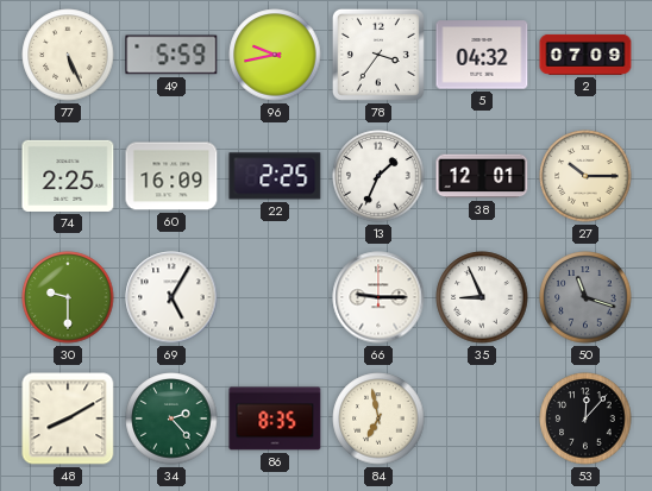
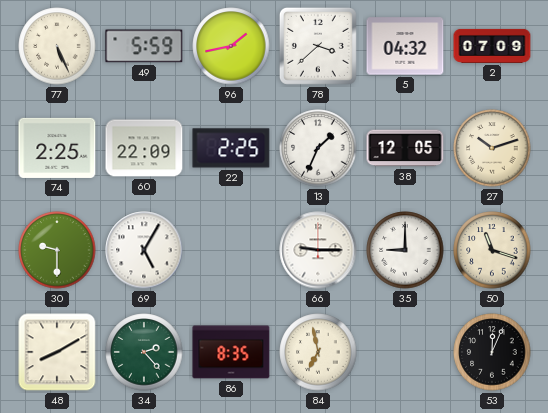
96: 9:43 -> 1:43
78: 3:36 -> 3:38
60: 16:09 -> 22:09
38: 12:01 -> 12:05
27: 10:15 -> 10:12
35: 8:56 -> 9:00
50 dial: grey -> cream
53: 12:07 -> 12:04
